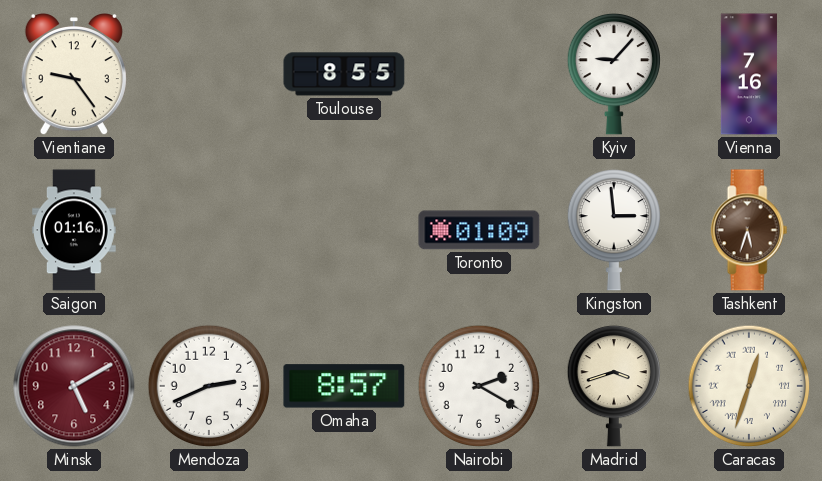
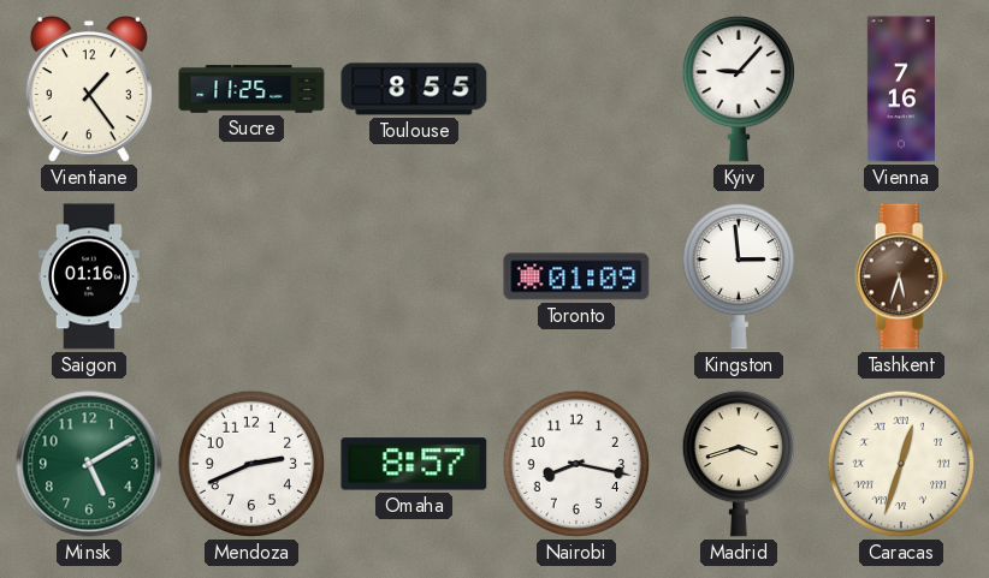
Vientiane: 9:24 -> 1:24
Sucre: none -> 11:25
Minsk dial: burgundy -> green
Nairobi: 2:20 -> 8:17
